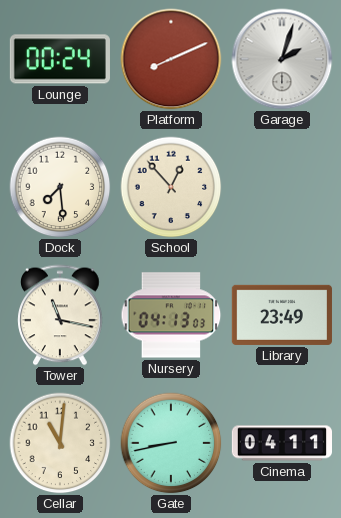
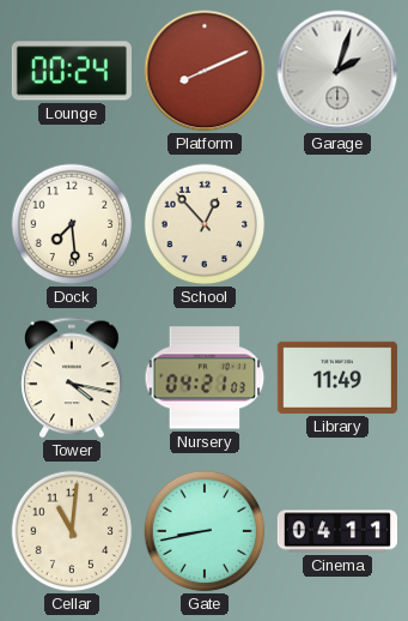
Tower: 11:17 -> 4:17
Nursery: 04:13 -> 04:21
Library: 23:49 -> 11:49
